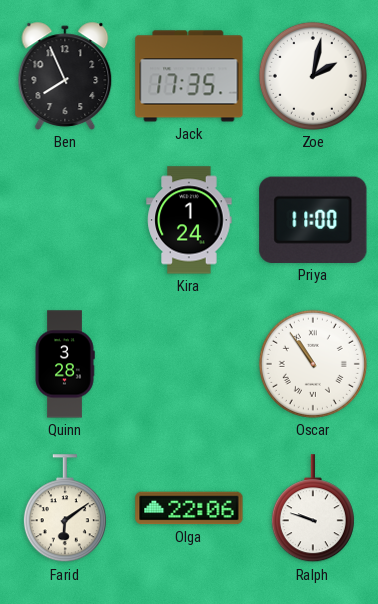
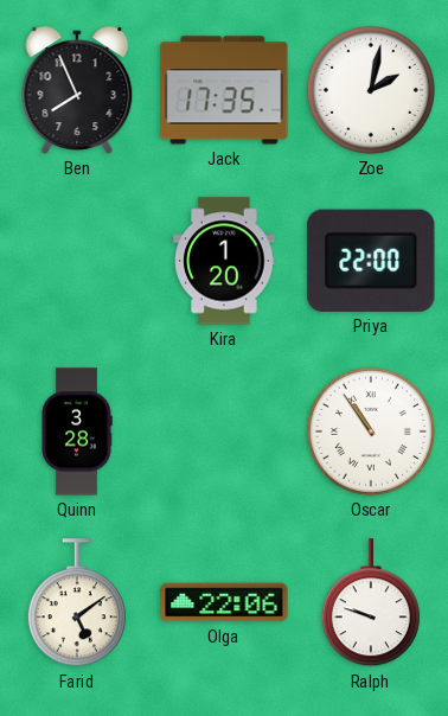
Kira: 1:24 -> 1:20
Priya: 11:00 -> 22:00
Farid: 6:09 -> 5:09
